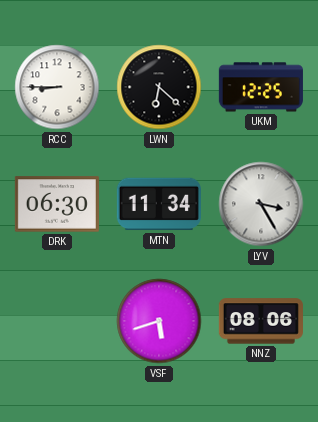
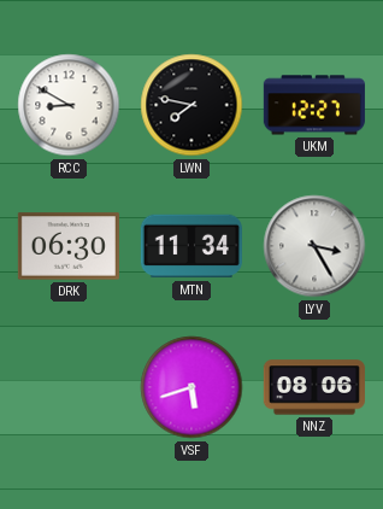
RCC: 8:45 -> 8:50
LWN: 6:22 -> 7:47
UKM: 12:25 -> 12:27
